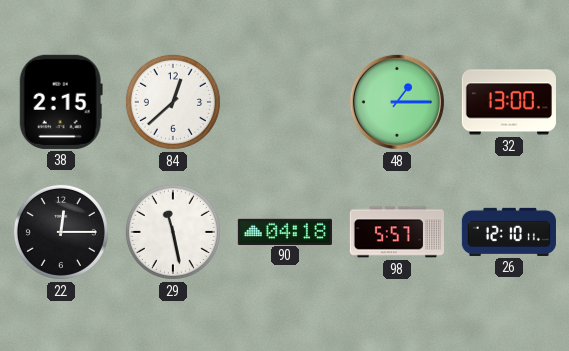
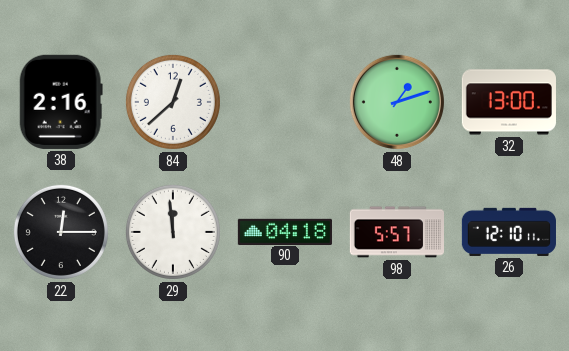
38: 2:15 -> 2:16
48: 1:15 -> 1:12
29: 11:28 -> 11:59
